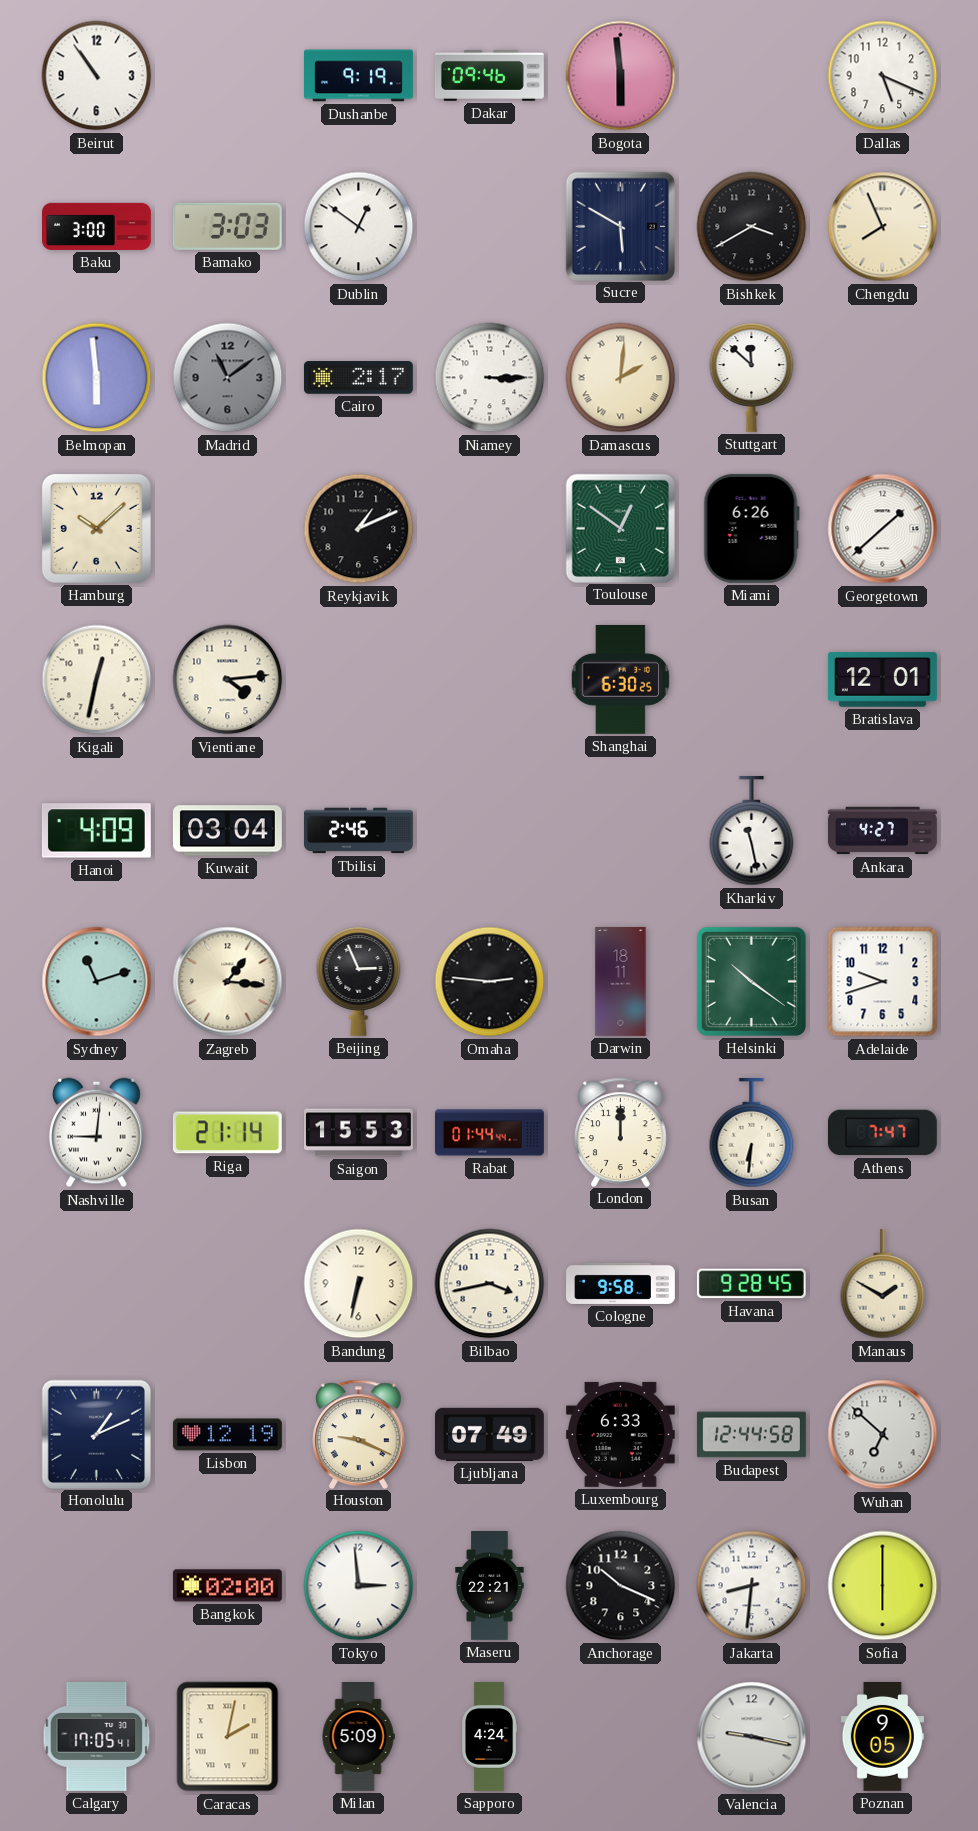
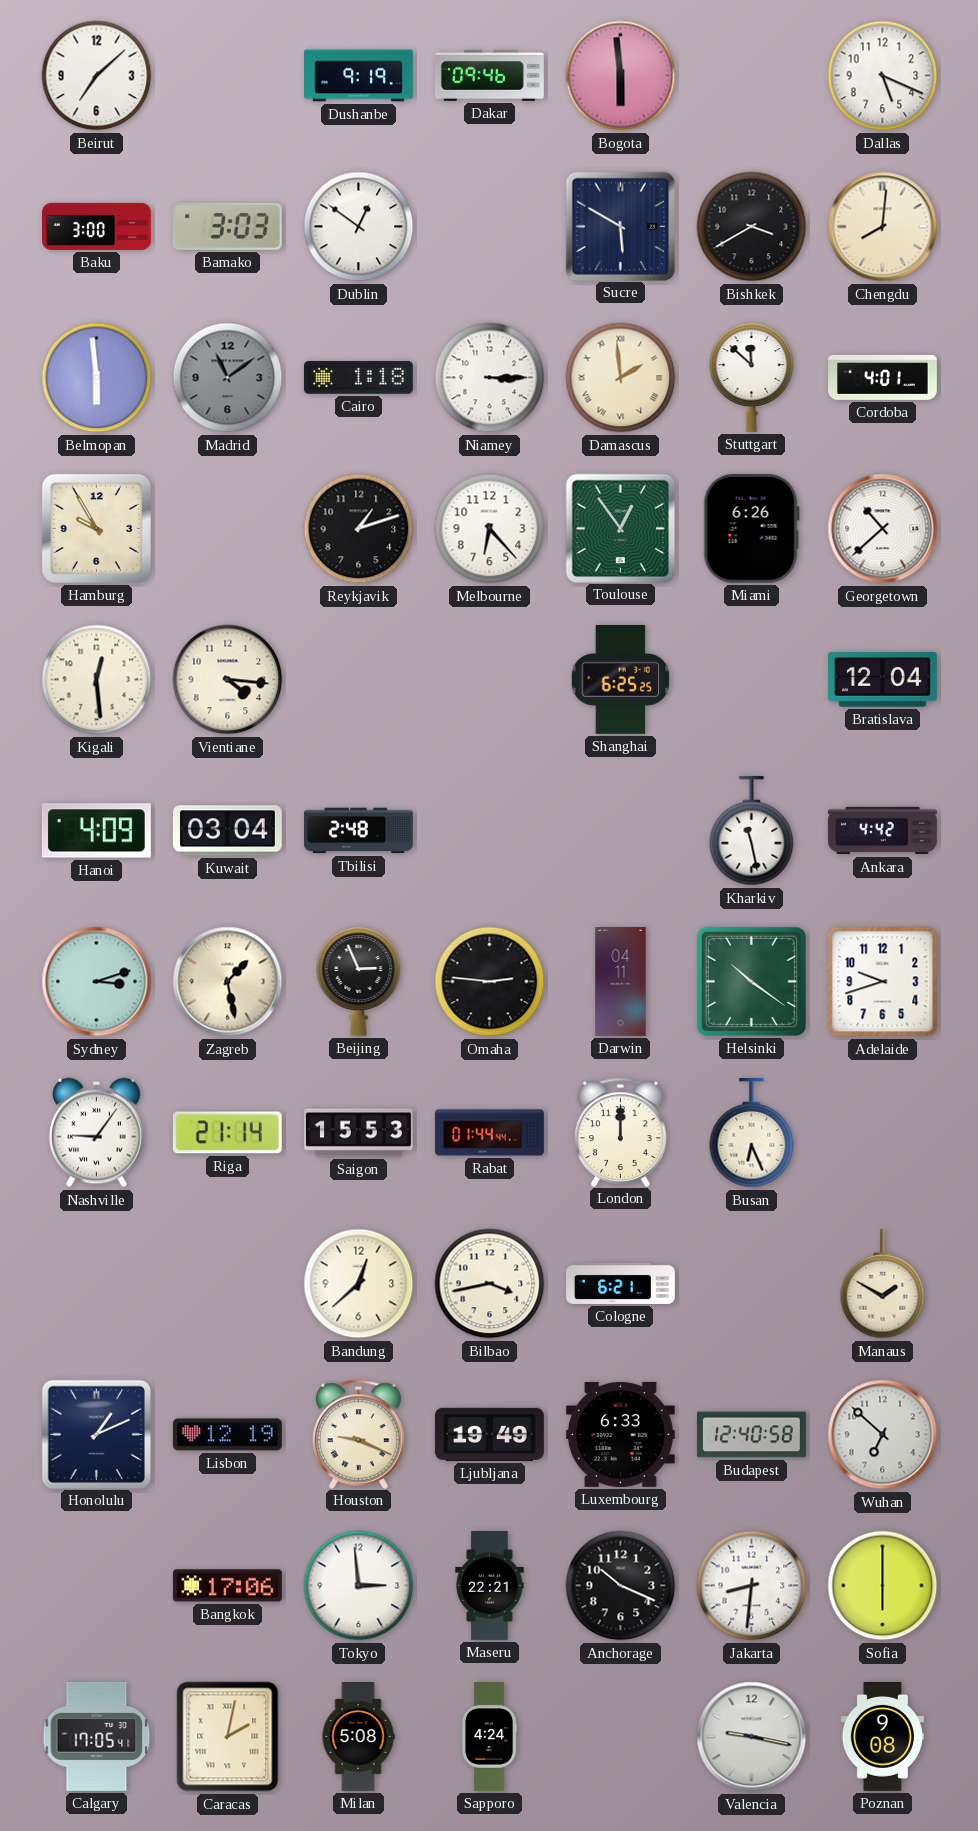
Beirut: 10:54 -> 7:08
Chengdu: 7:56 -> 8:01
Cairo: 2:17 -> 1:18
Damascus: 2:01 -> 1:59
Cordoba: none -> 4:01
Hamburg: 10:08 -> 9:55
Reykjavik: 1:11 -> 1:12
Melbourne: none -> 6:23
Toulouse: 12:51 -> 12:54
Georgetown: 1:38 -> 10:38
Kigali: 12:32 -> 12:29
Vientiane: 4:14 -> 4:16
Shanghai: 6:30 -> 6:25
Bratislava: 12:01 -> 12:04
Tbilisi: 2:46 -> 2:48
Ankara: 4:27 -> 4:42
Sydney: 11:12 -> 3:12
Zagreb: 1:16 -> 1:28
Darwin: 18:11 -> 04:11
Nashville: 9:01 -> 9:06
Busan: 6:31 -> 6:26
Athens: 7:47 -> none
Bandung: 6:32 -> 12:38
Cologne: 9:58 -> 6:21
Havana: 9:28 -> none
Ljubljana: 07:49 -> 19:49
Budapest: 12:44 -> 12:40
Bangkok: 02:00 -> 17:06
Milan: 5:09 -> 5:08
Poznan: 9:05 -> 9:08
